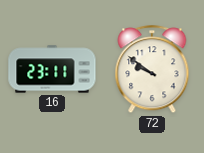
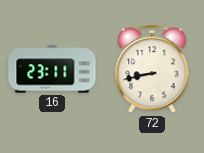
72: 9:51 -> 8:43
